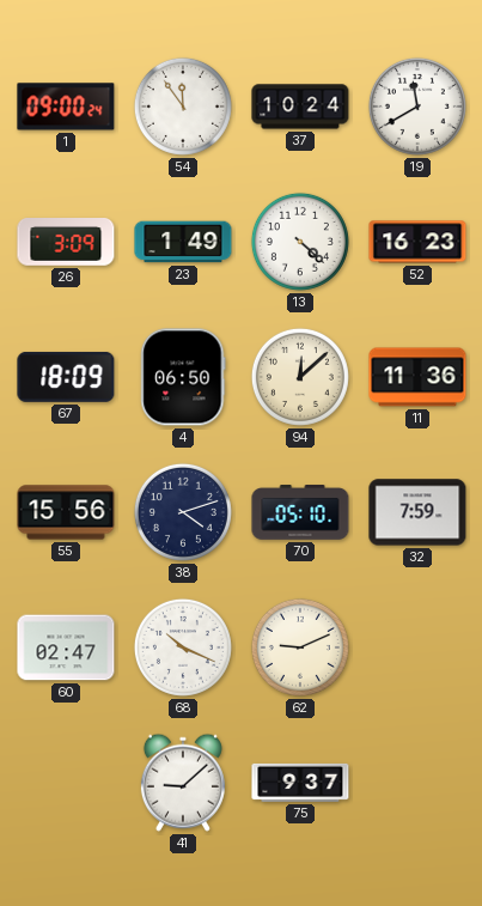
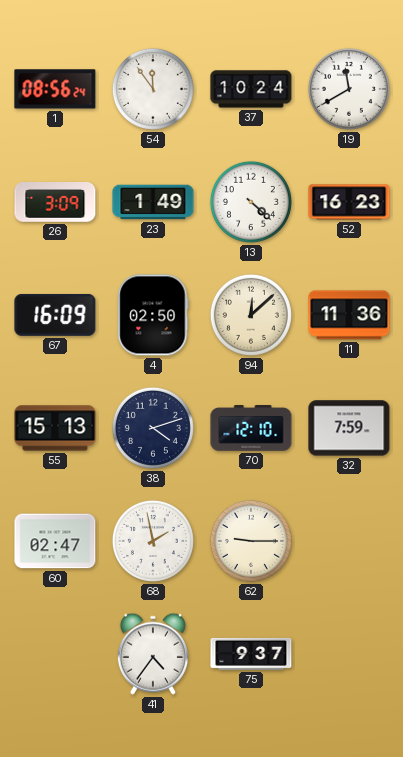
1: 09:00 -> 08:56
67: 18:09 -> 16:09
4: 06:50 -> 02:50
55: 15:56 -> 15:13
70: 05:10 -> 12:10
68: 10:19 -> 1:58
62: 9:11 -> 9:15
41: 9:08 -> 4:36
